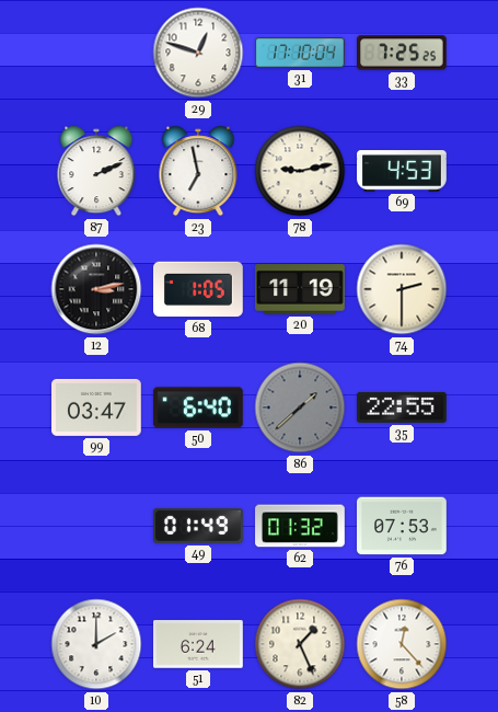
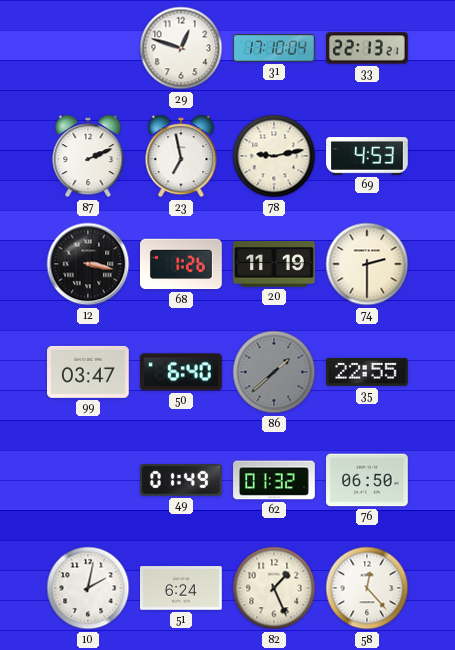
33: 7:25 -> 22:13
12: 3:13 -> 3:17
68: 1:05 -> 1:26
76: 07:53 -> 06:50
10: 2:00 -> 2:02
